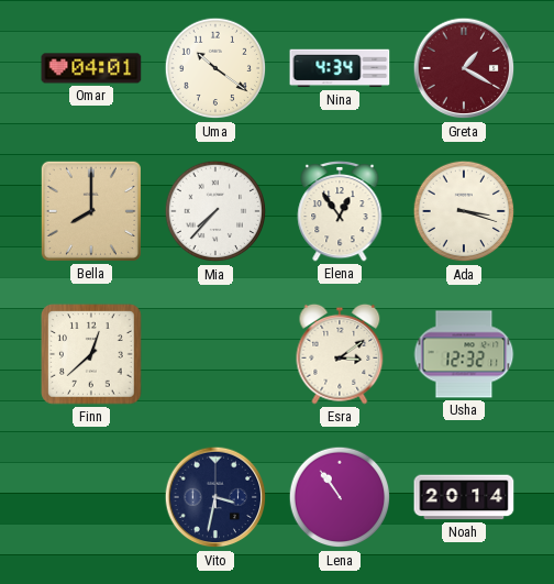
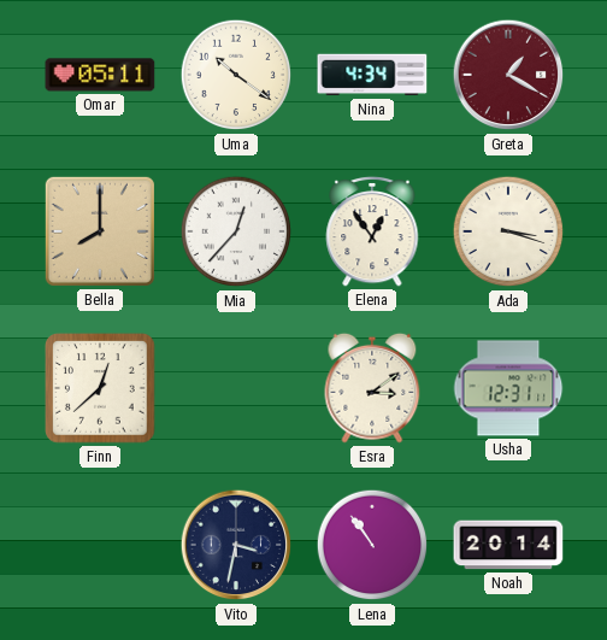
Omar: 04:01 -> 05:11
Mia: 7:37 -> 12:37
Usha: 12:32 -> 12:31
